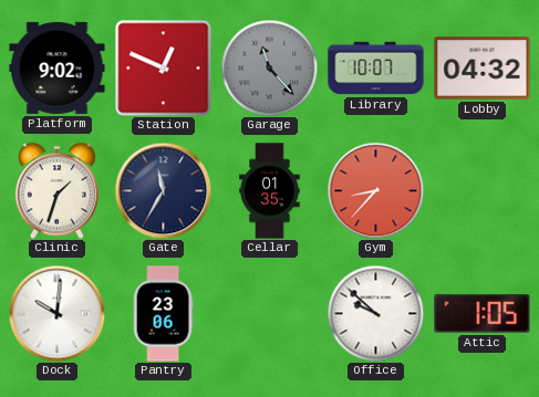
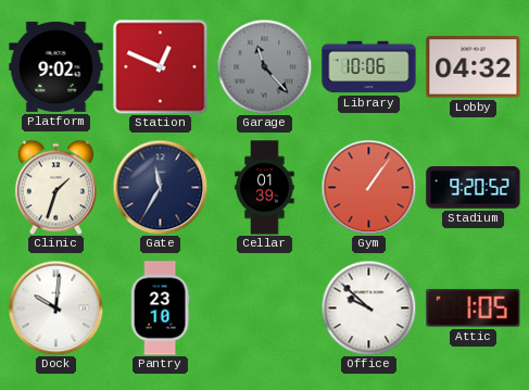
Library: 10:07 -> 10:06
Cellar: 01:35 -> 01:39
Gym: 8:37 -> 1:06
Stadium: none -> 9:20
Pantry: 23:06 -> 23:10
